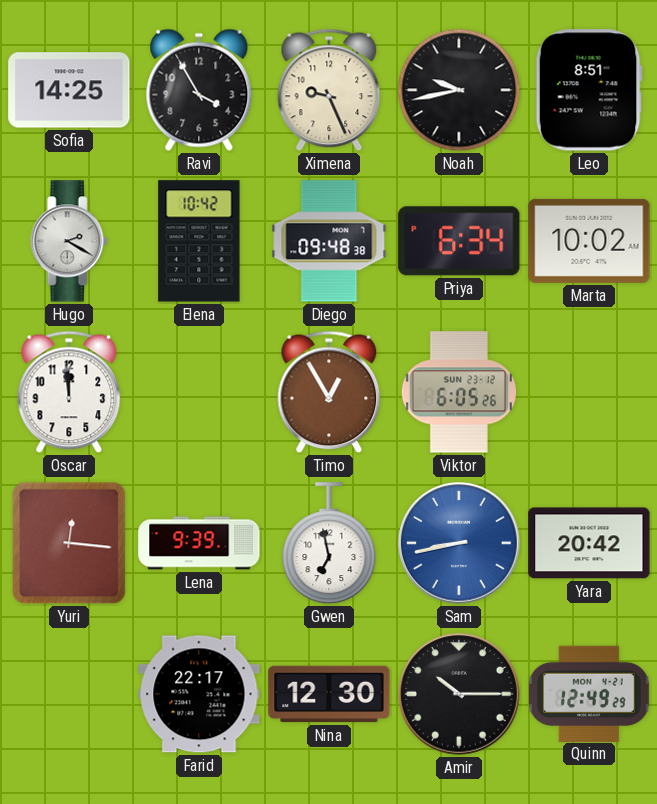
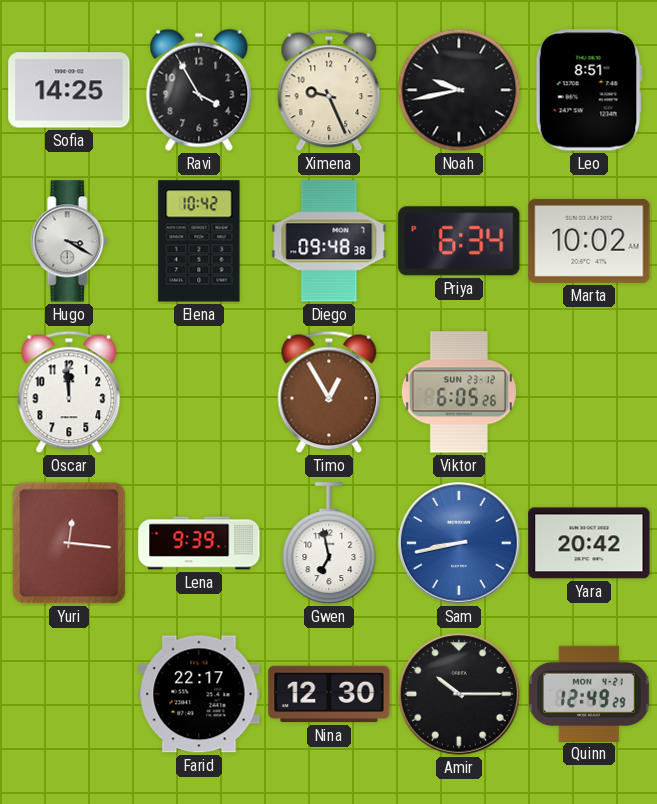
Hugo: 2:20 -> 3:20
